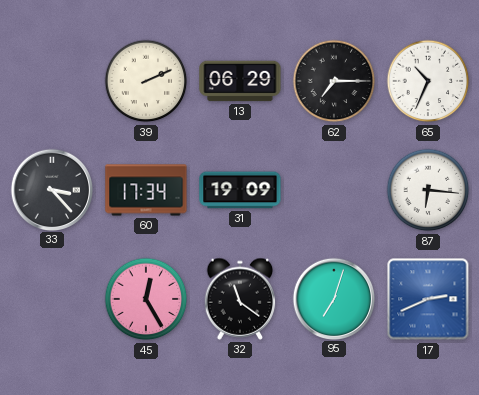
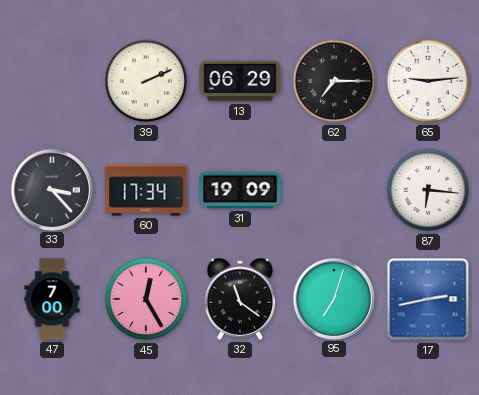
65: 10:34 -> 9:14
47: none -> 7:00
17: 2:41 -> 2:43
